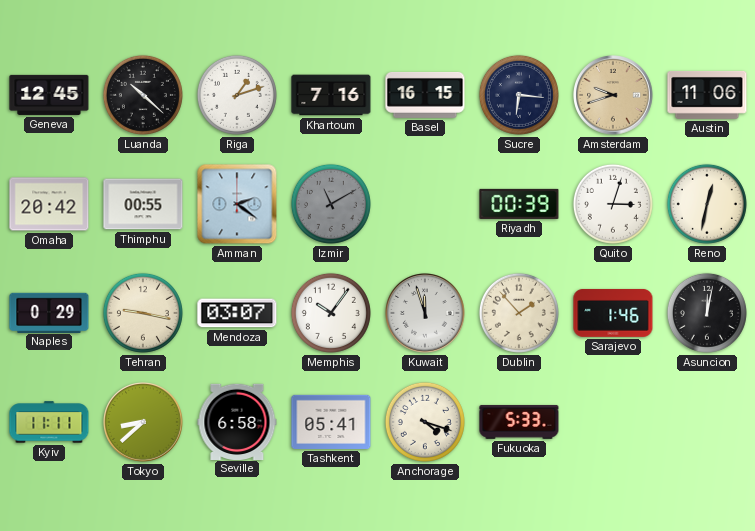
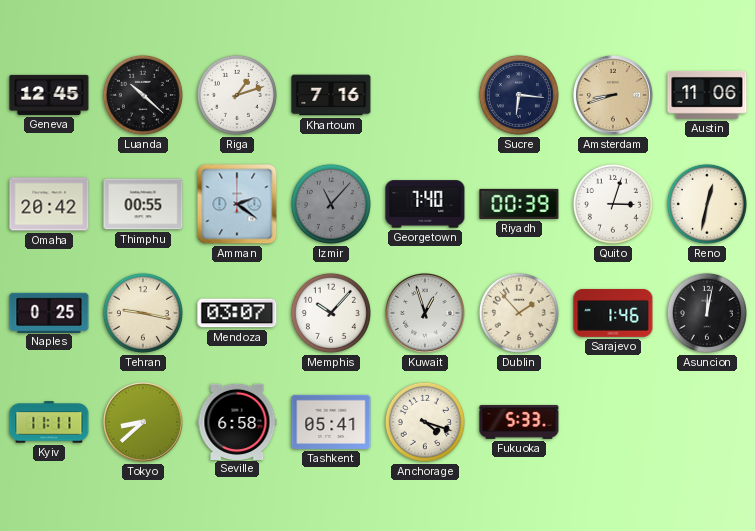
Basel: 16:15 -> none
Amsterdam: 9:42 -> 8:42
Izmir: 11:10 -> 11:07
Georgetown: none -> 7:40
Naples: 0:29 -> 0:25
Memphis: 10:06 -> 10:07
Kuwait: 11:57 -> 12:57
